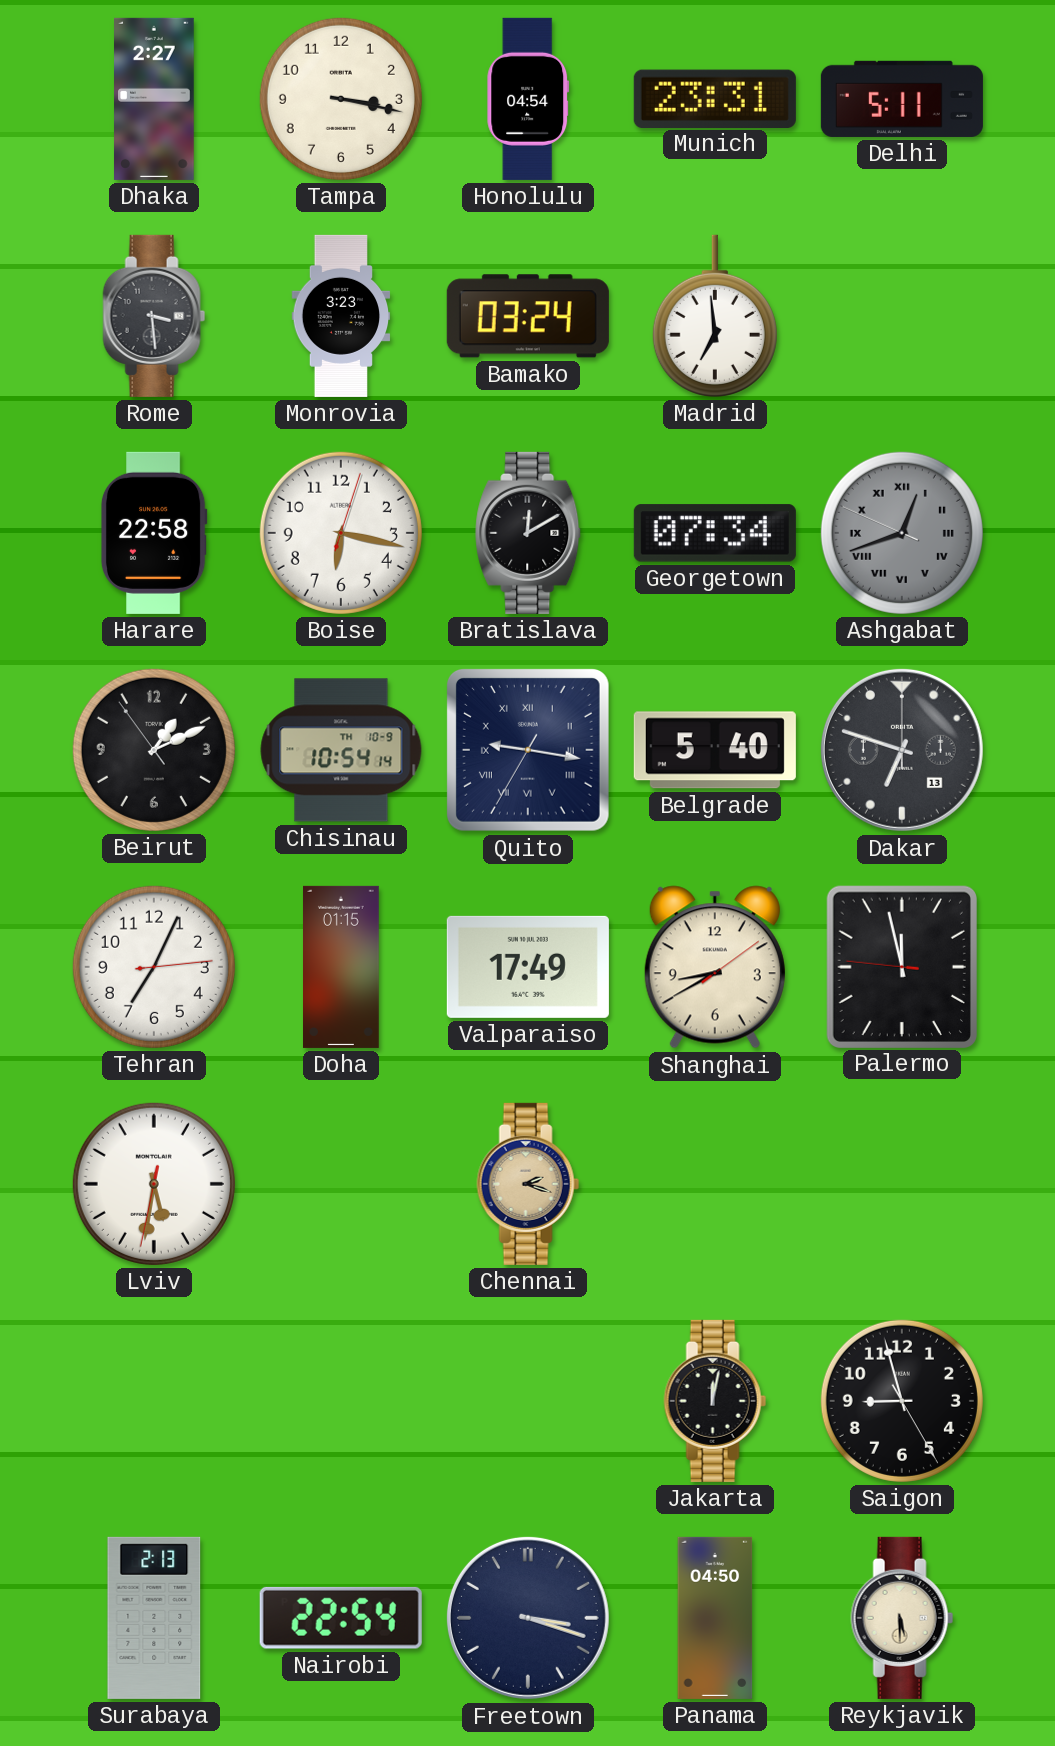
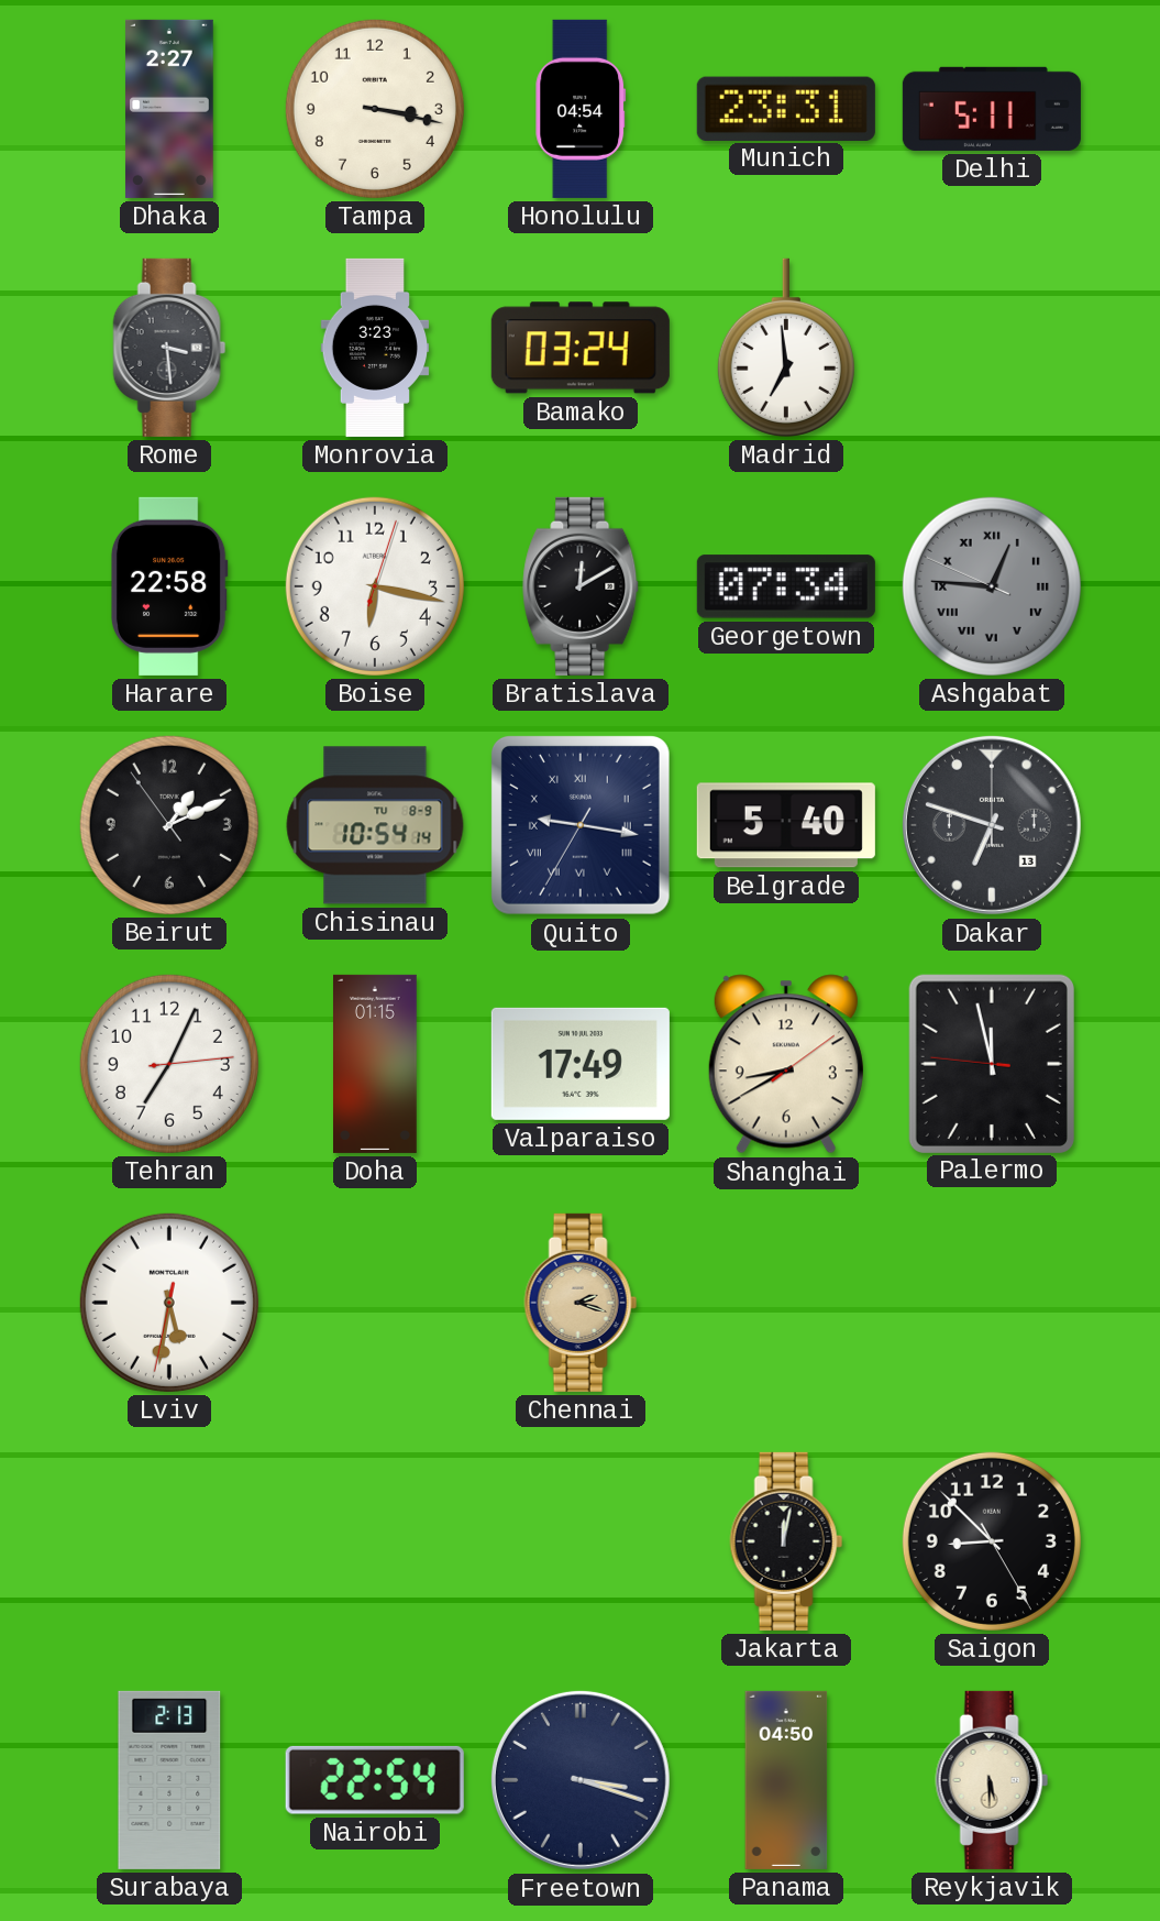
Ashgabat: 12:41 -> 12:45
Chisinau date: TH 10-9 -> TU 8-9
Saigon: 8:57 -> 8:52
